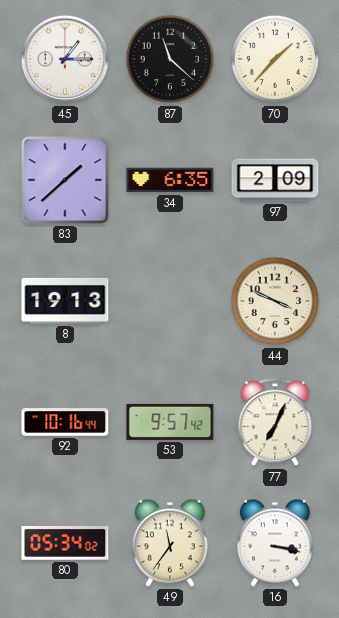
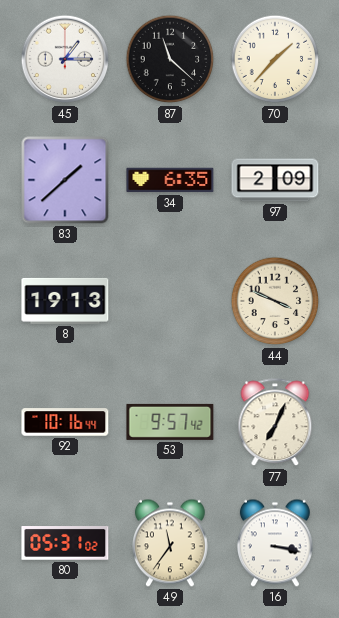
80: 05:34 -> 05:31
